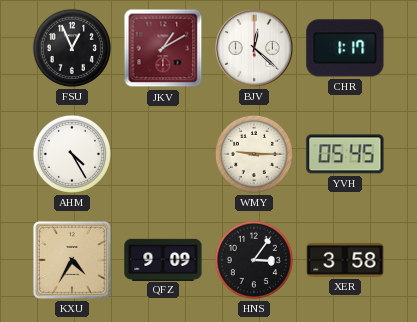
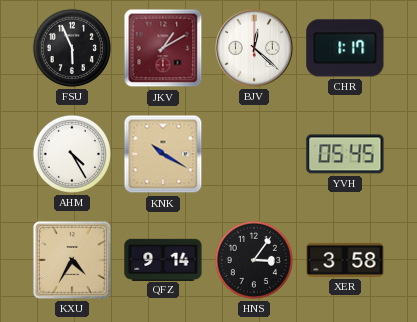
FSU: 12:56 -> 5:56
KNK: none -> 10:20
WMY: 9:15 -> none
QFZ: 9:09 -> 9:14
